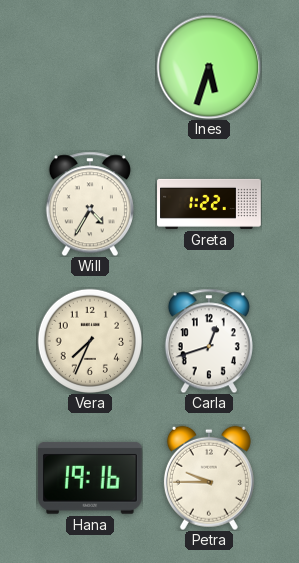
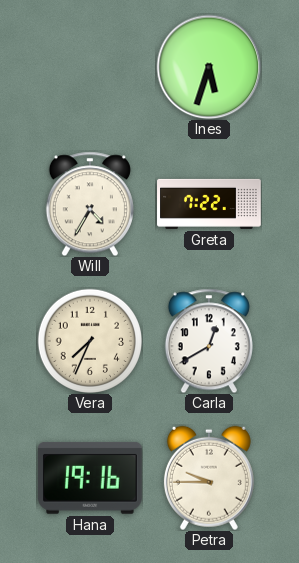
Greta: 1:22 -> 7:22
Carla: 12:42 -> 12:40
